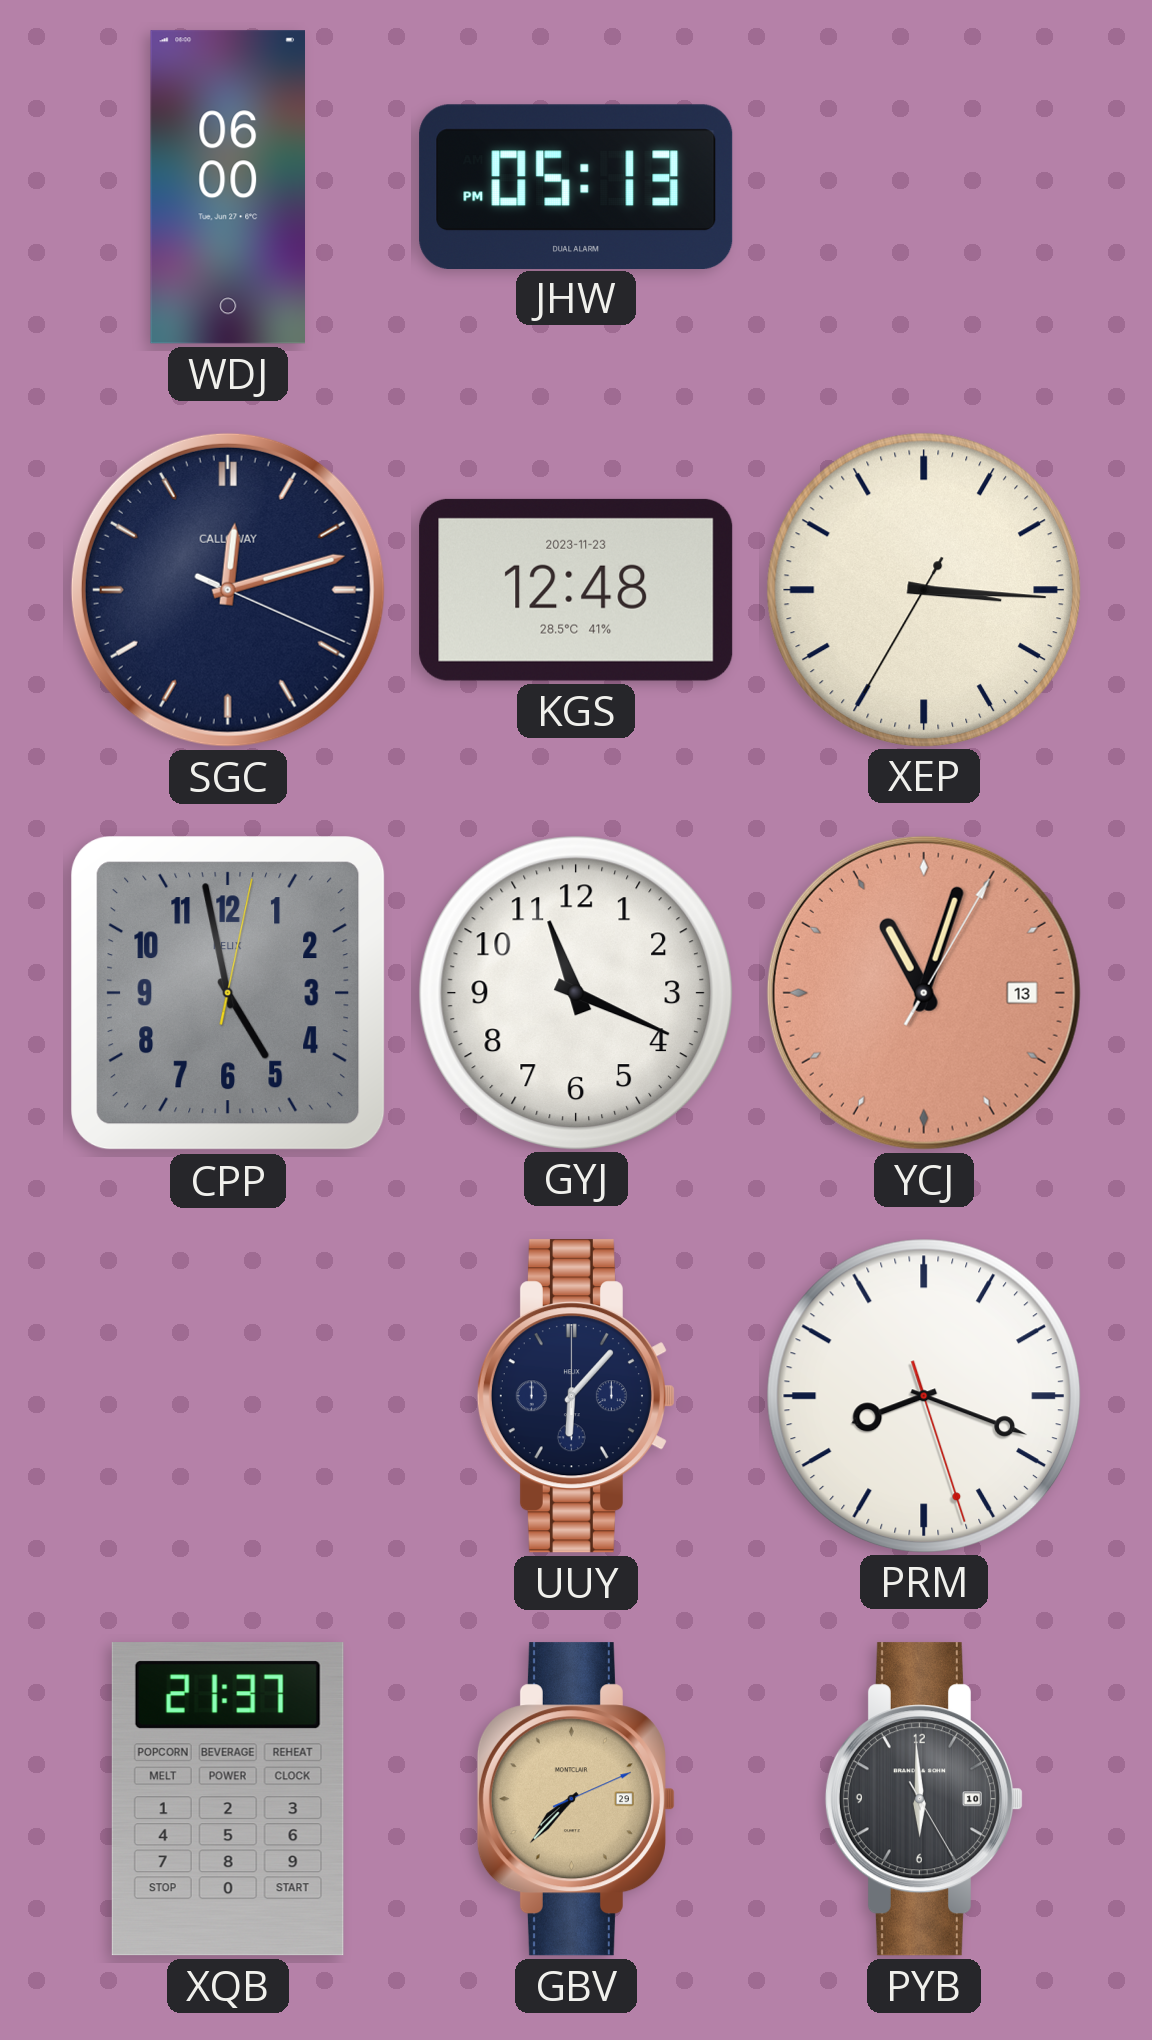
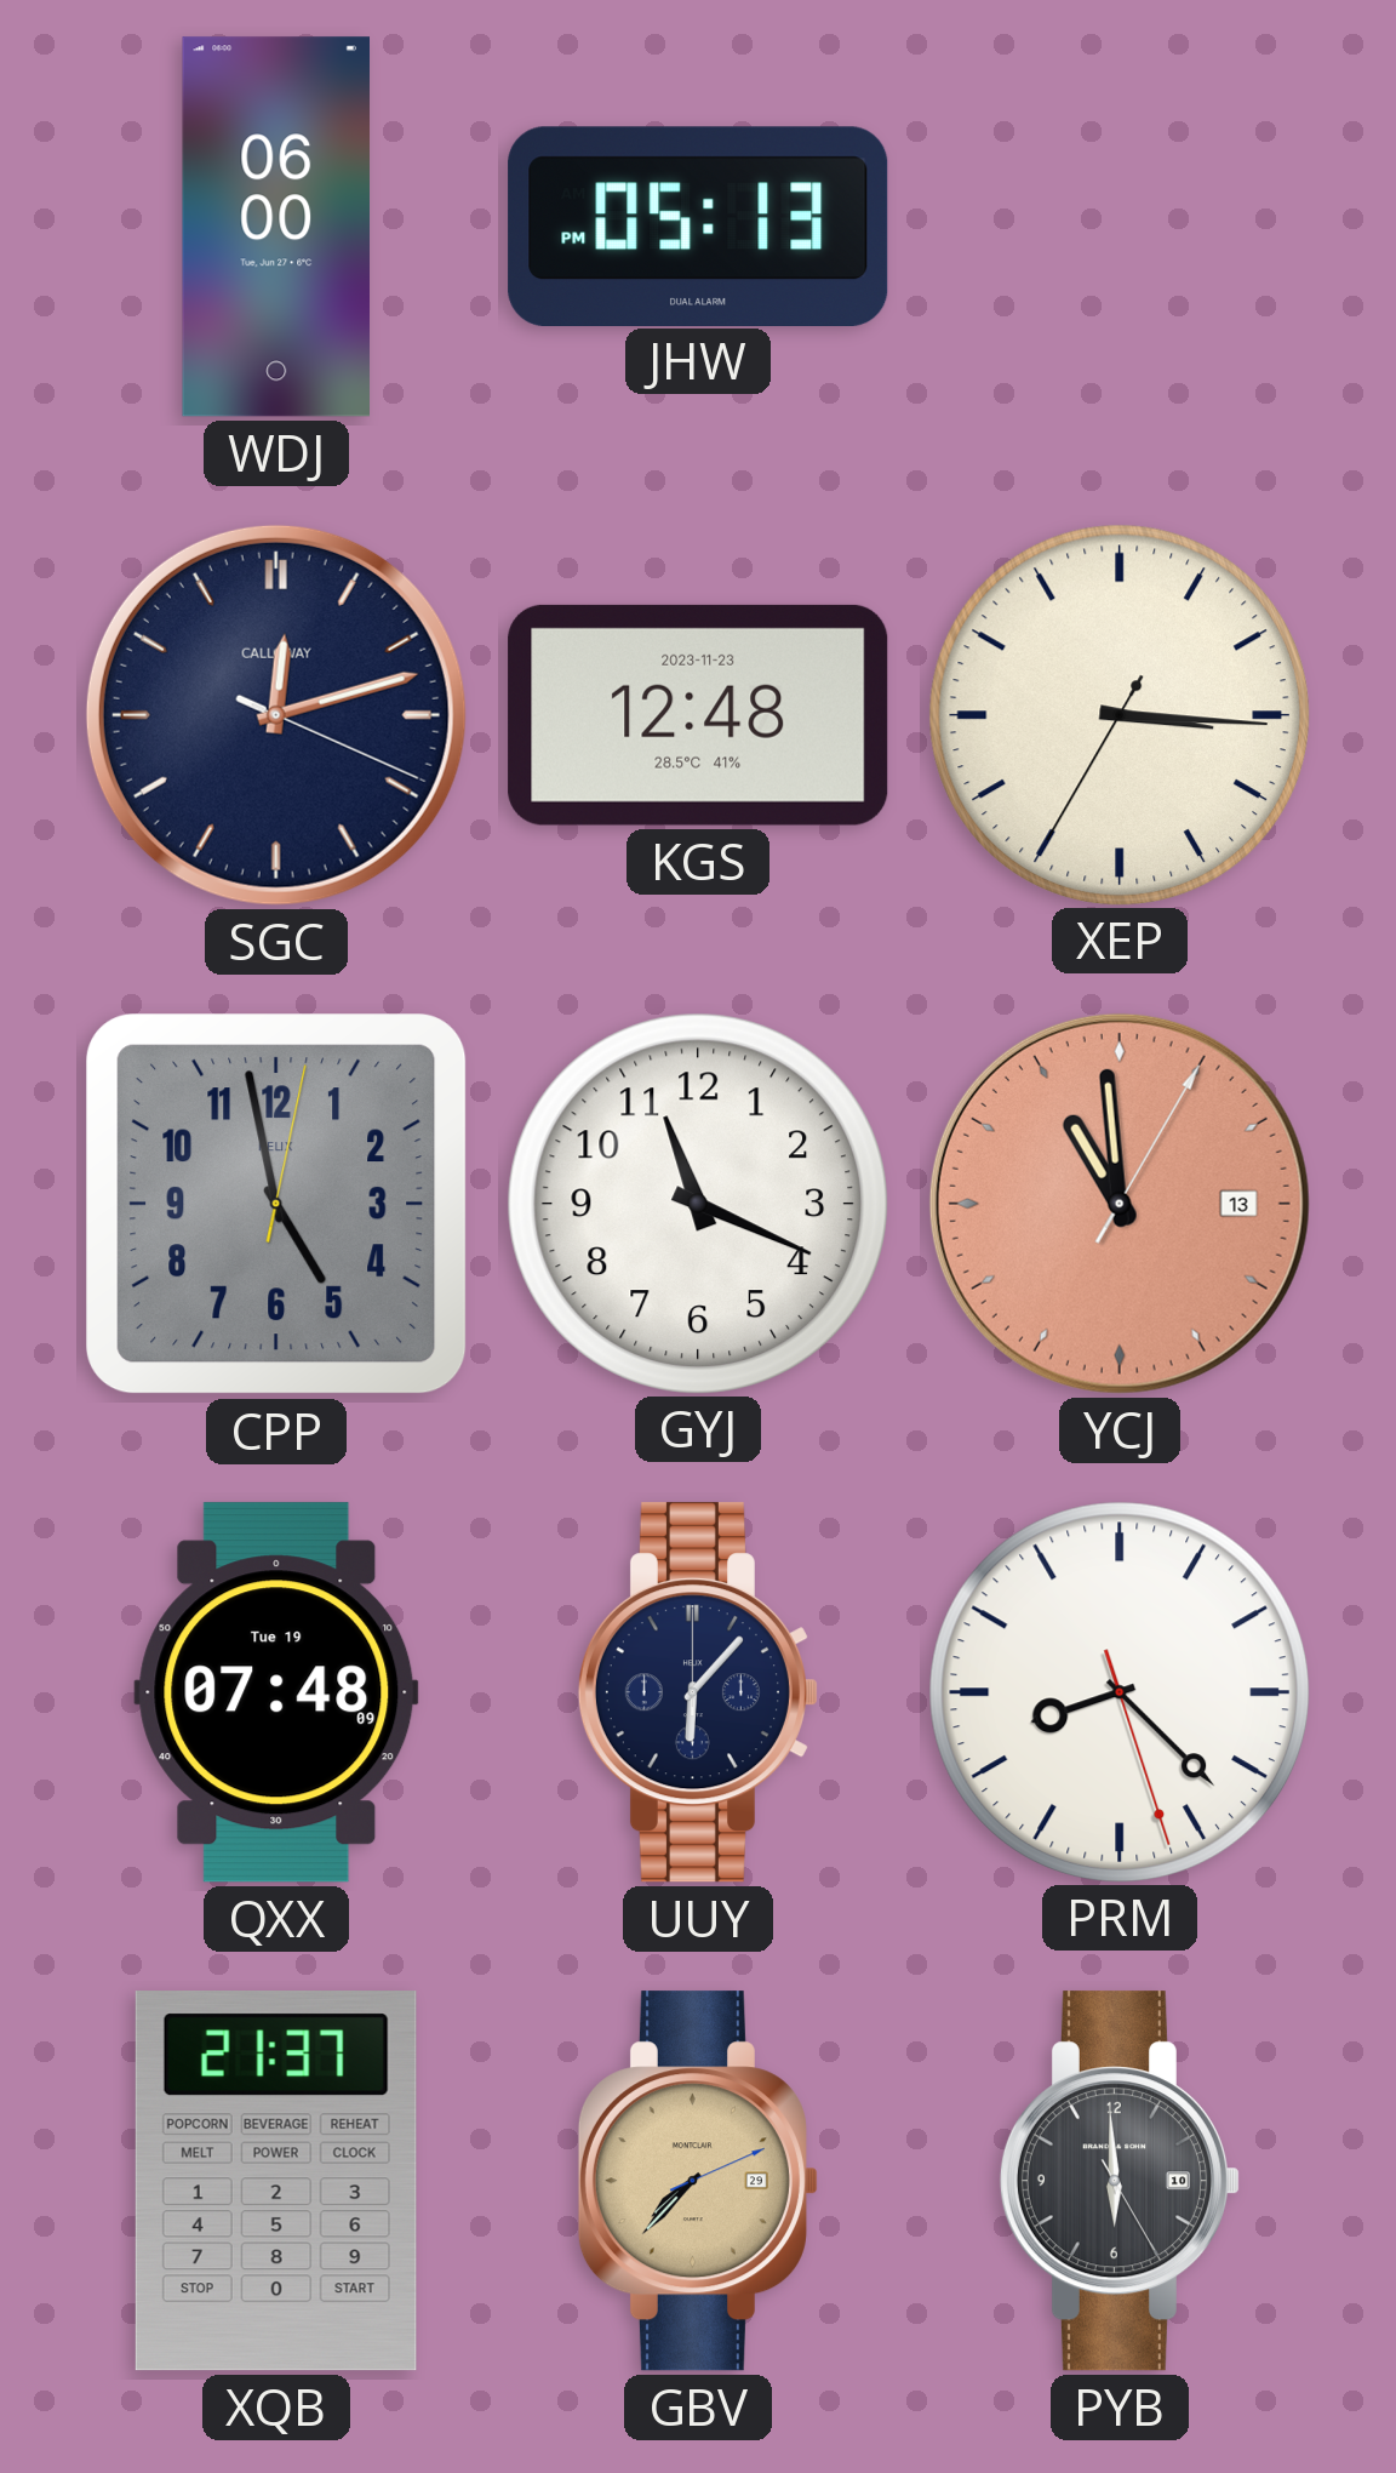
YCJ: 11:03 -> 10:59
QXX: none -> 07:48
PRM: 8:18 -> 8:22
